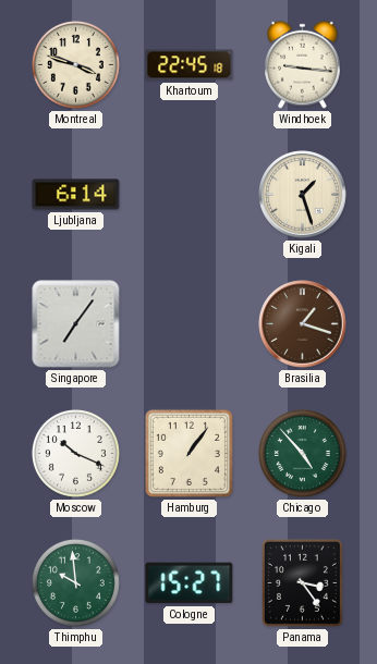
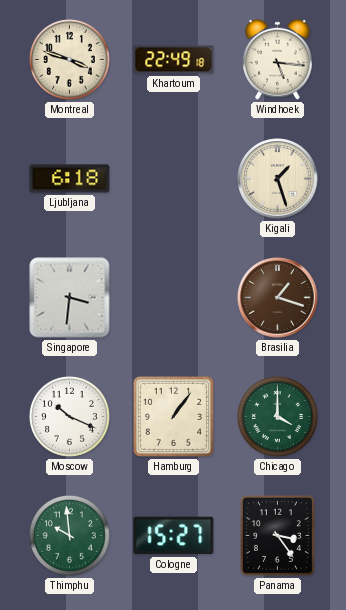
Khartoum: 22:45 -> 22:49
Windhoek: 9:16 -> 5:16
Ljubljana: 6:14 -> 6:18
Singapore: 7:06 -> 3:31
Chicago: 4:53 -> 4:00
